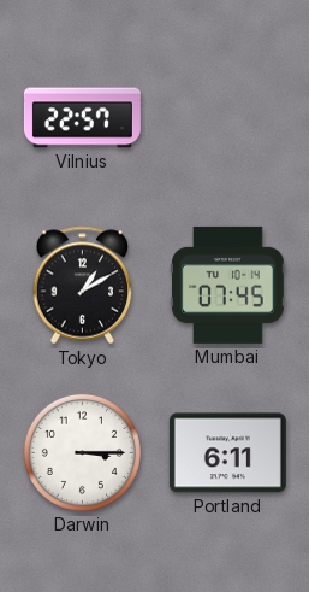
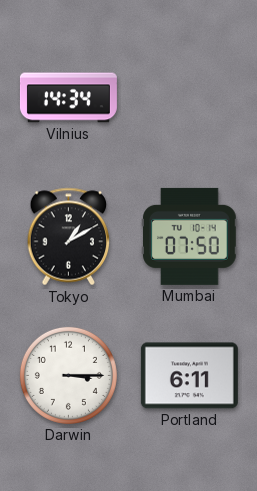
Vilnius: 22:57 -> 14:34
Mumbai: 07:45 -> 07:50
